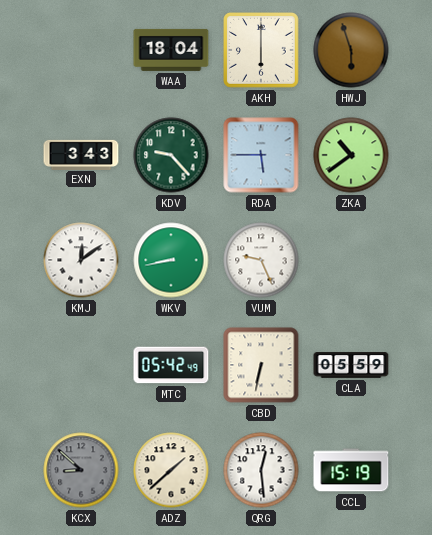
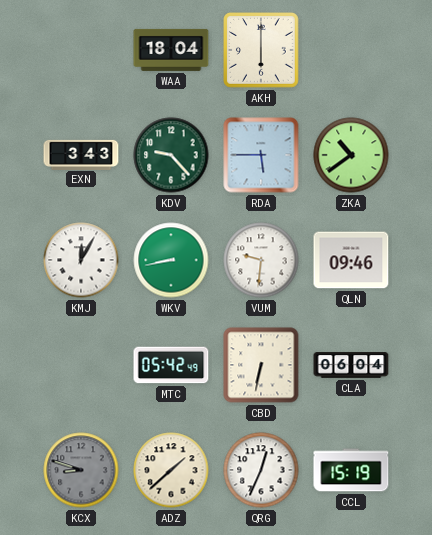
HWJ: 5:57 -> none
KMJ: 12:09 -> 12:05
VUM: 9:26 -> 9:31
QLN: none -> 09:46
CLA: 05:59 -> 06:04
KCX: 8:52 -> 8:48
QRG: 12:29 -> 12:34
